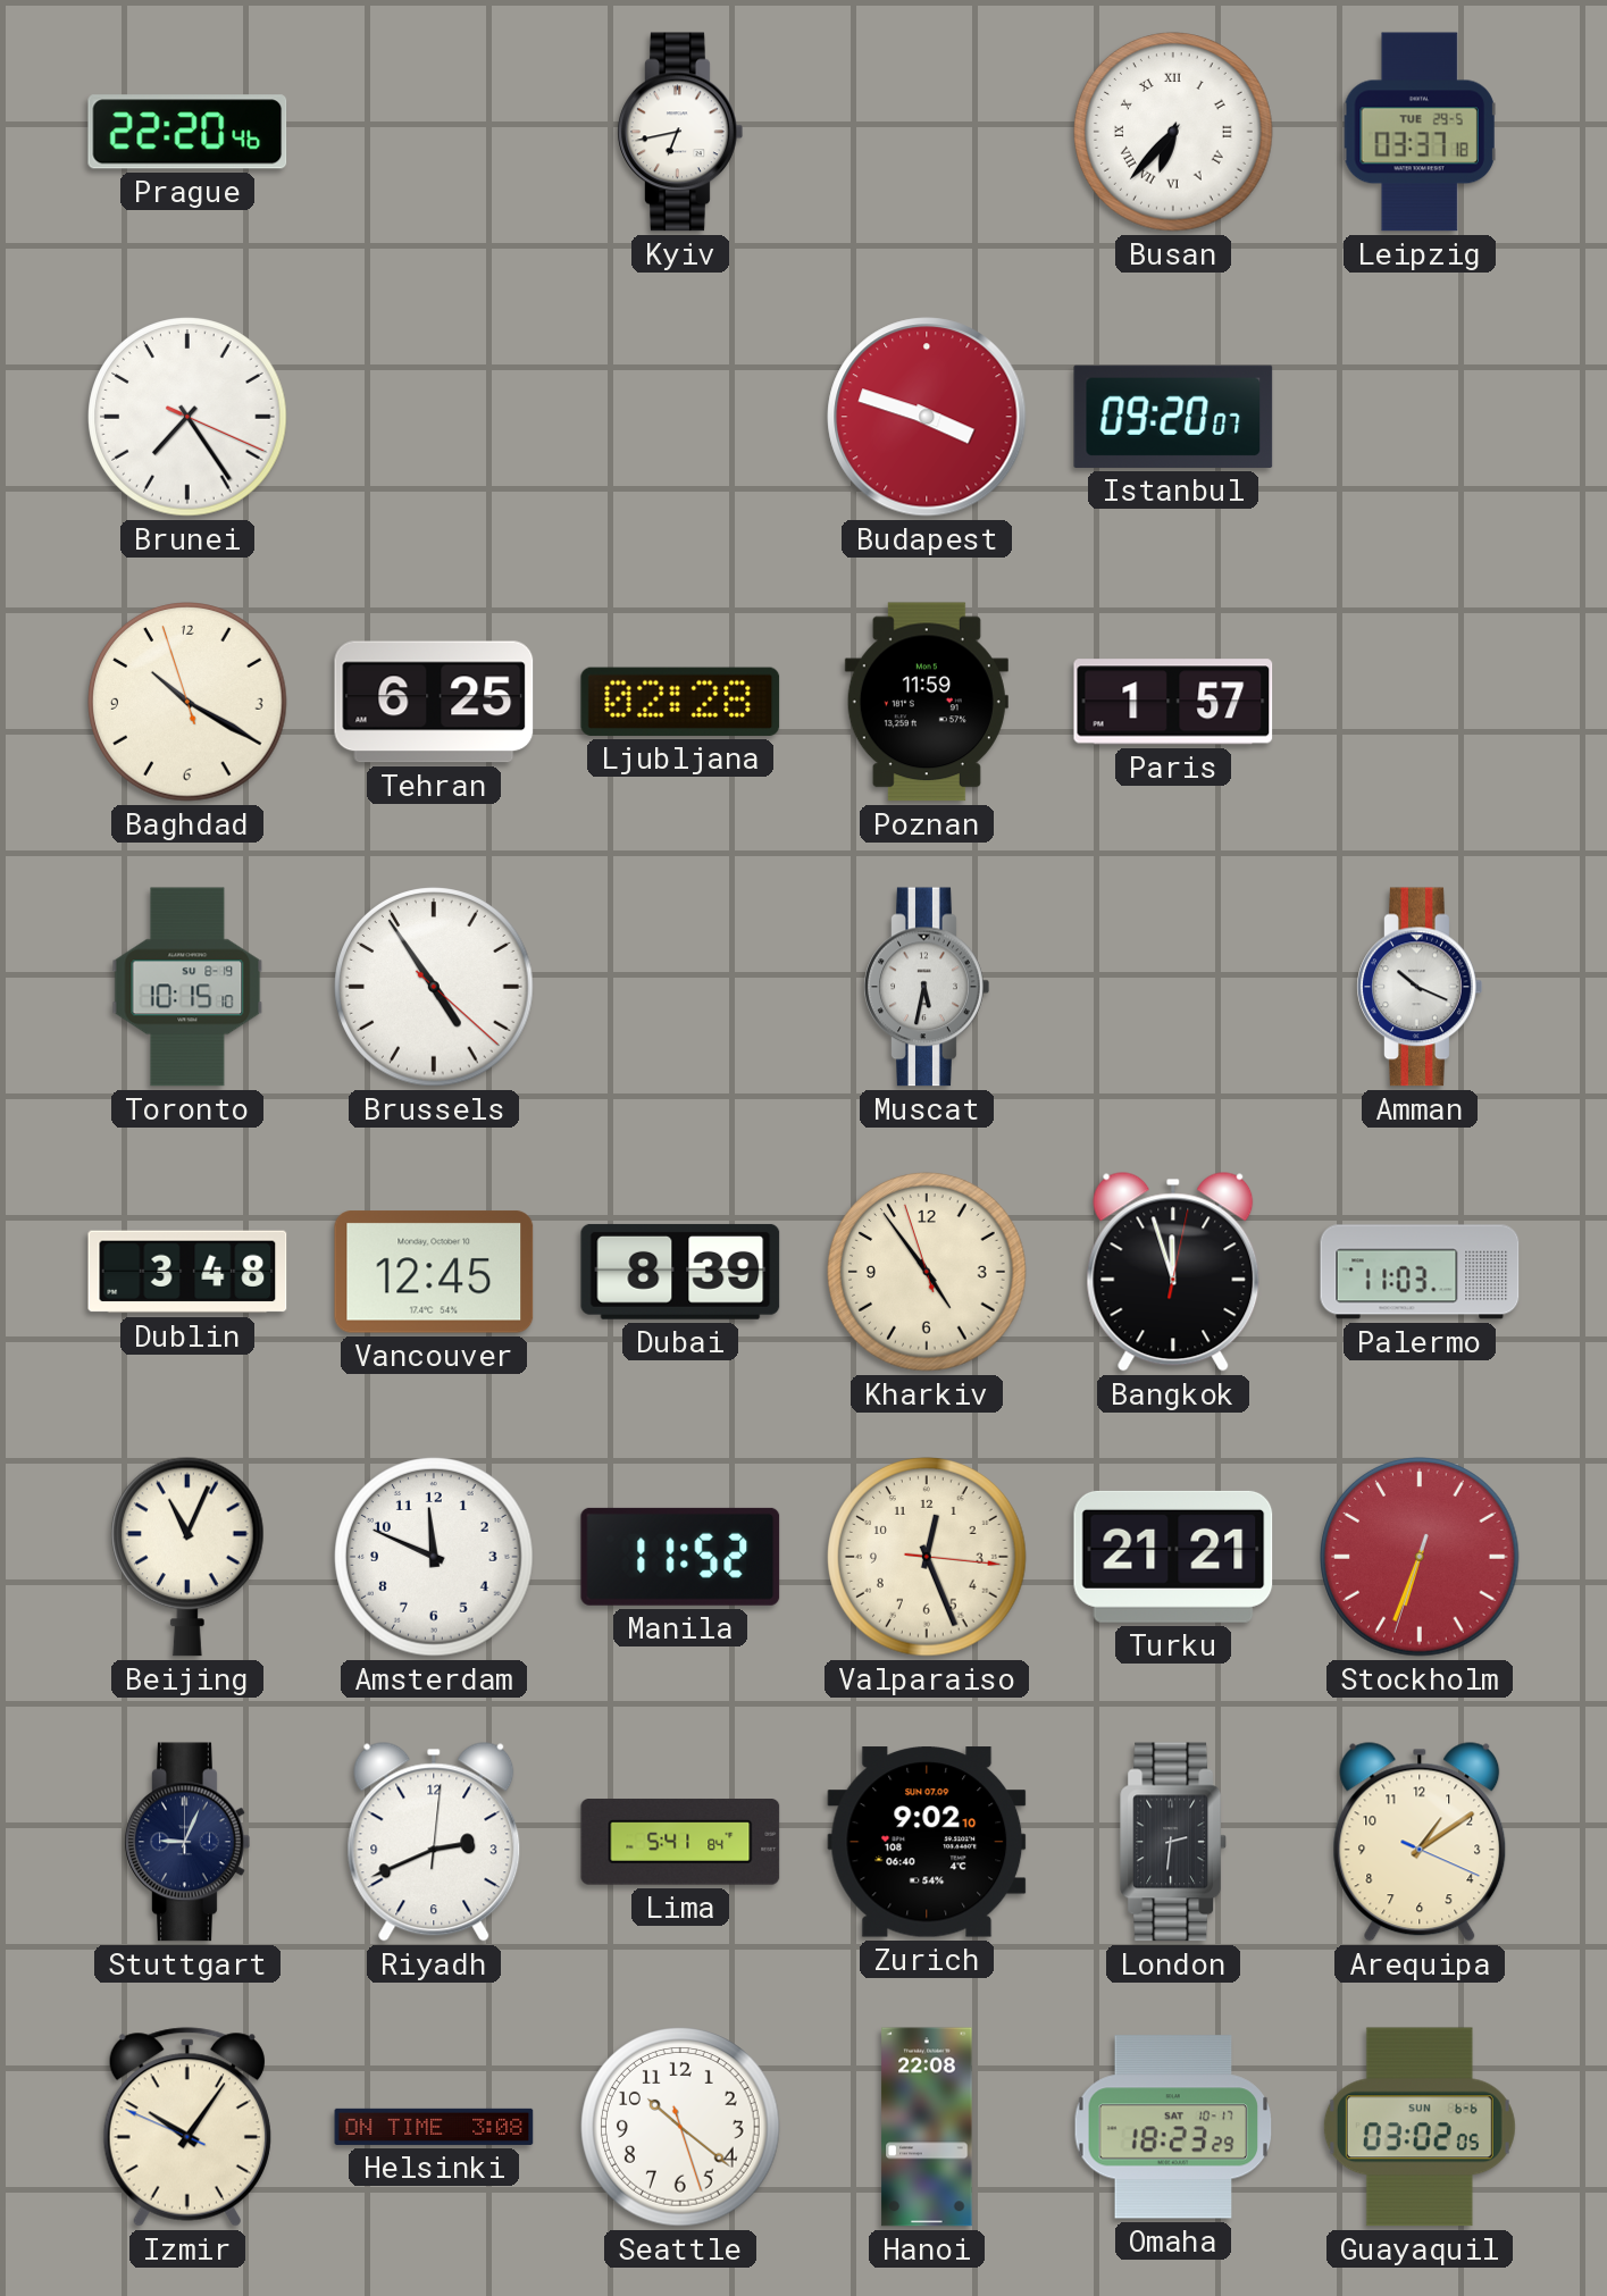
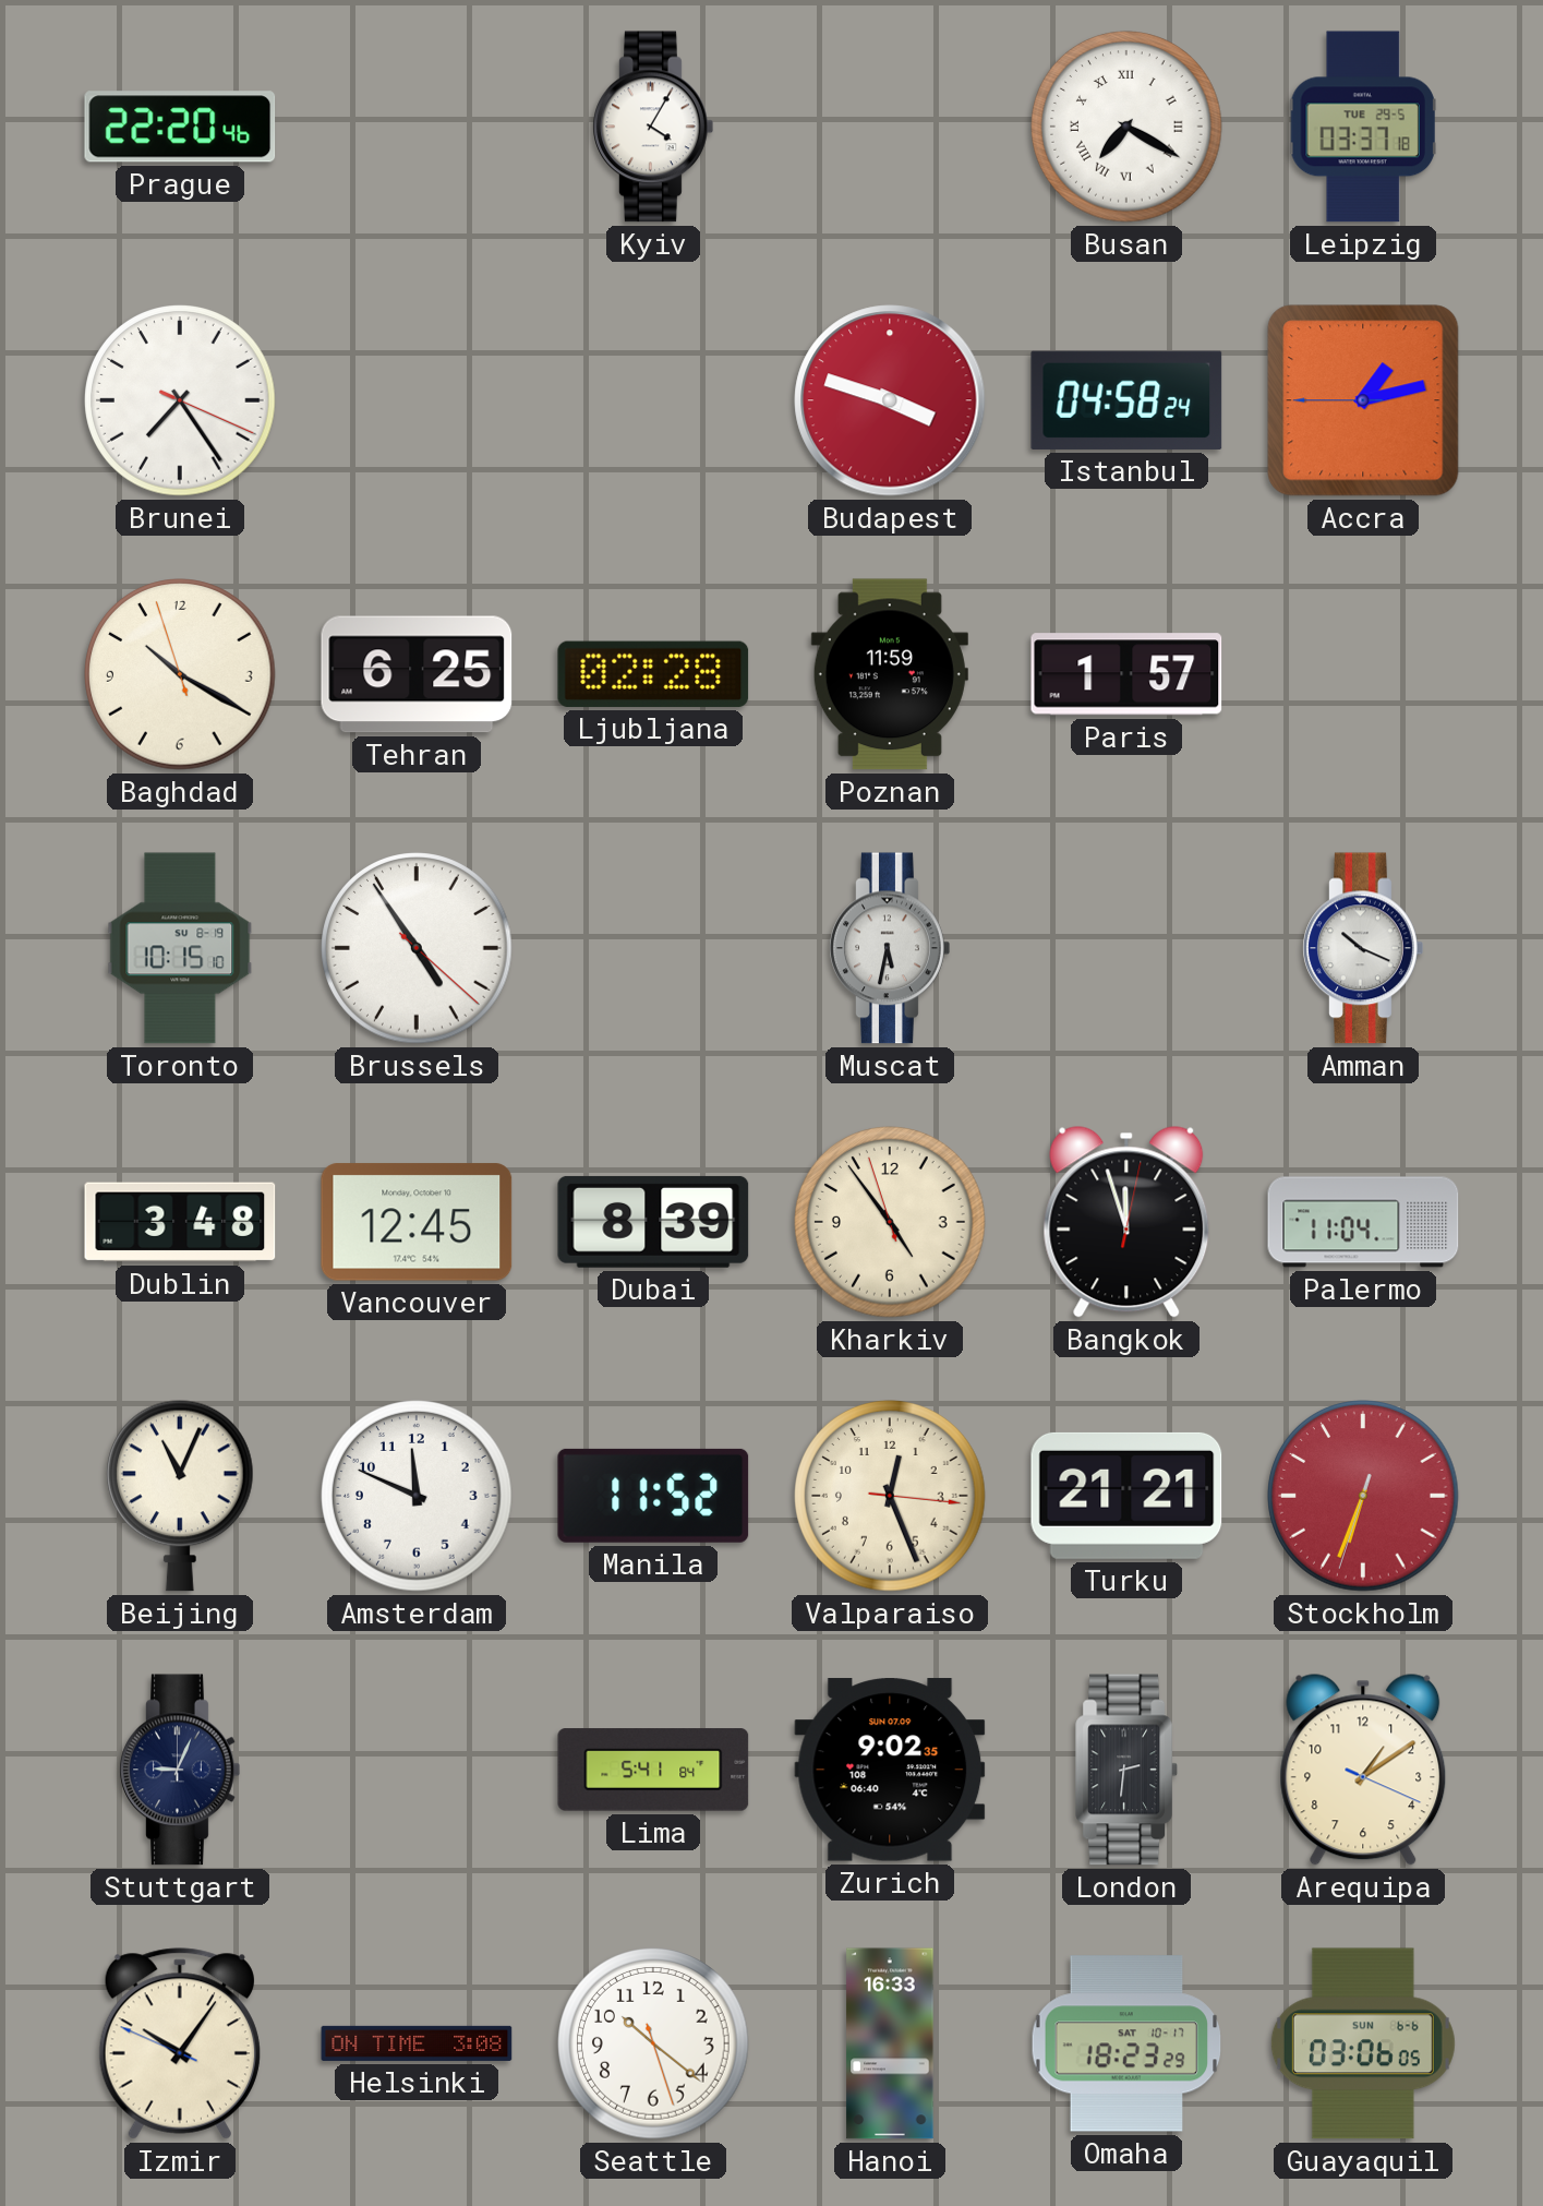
Kyiv: 6:43 -> 4:05
Busan: 6:37 -> 7:20
Istanbul: 09:20 -> 04:58
Accra: none -> 1:12
Palermo: 11:03 -> 11:04
Riyadh: 2:41 -> none
Zurich: 9:02:10 -> 9:02:35
Hanoi: 22:08 -> 16:33
Guayaquil: 03:02 -> 03:06
